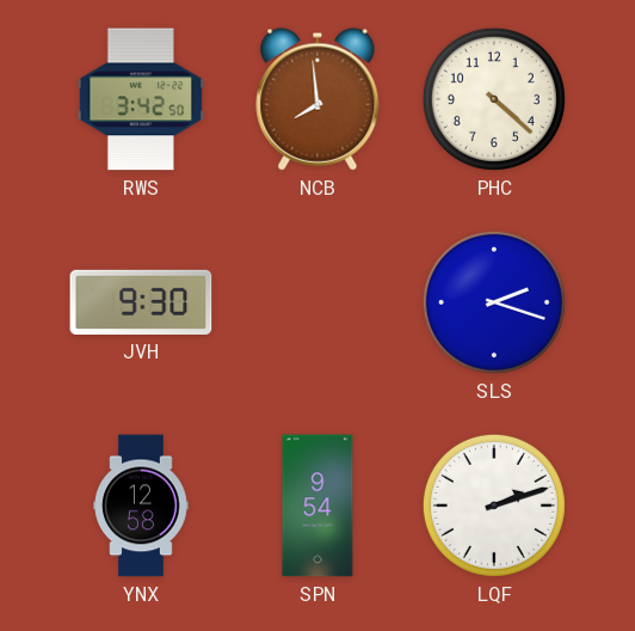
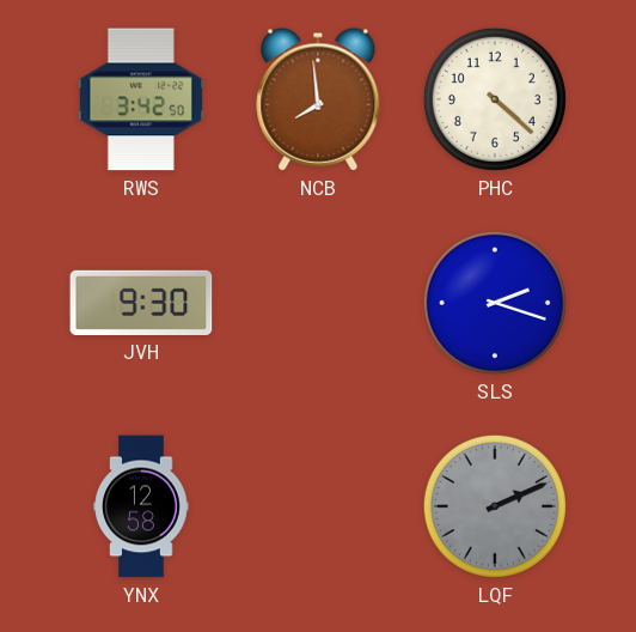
SPN: 9:54 -> none
LQF: 2:12 -> 2:11
LQF dial: white -> grey
